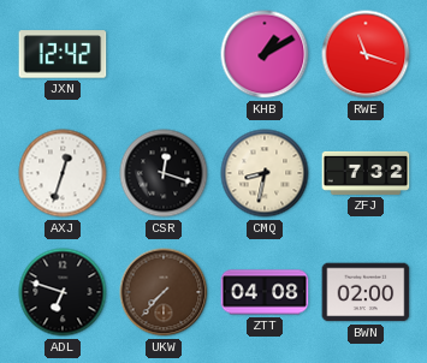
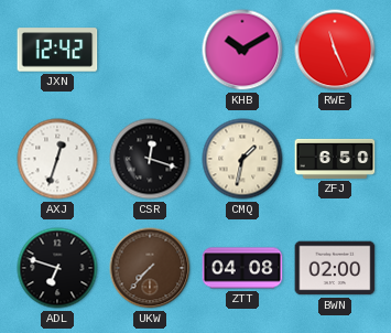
KHB: 1:10 -> 10:10
RWE: 11:18 -> 11:26
CMQ: 8:32 -> 1:32
ZFJ: 7:32 -> 6:50
